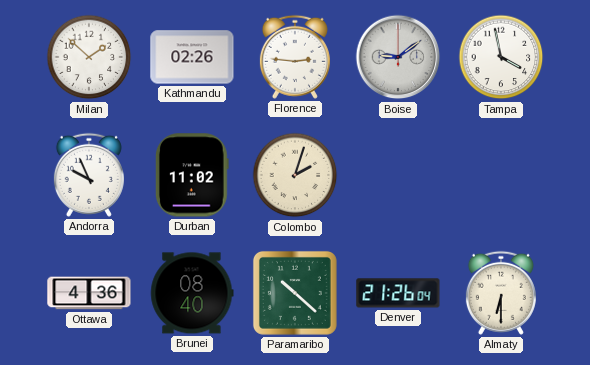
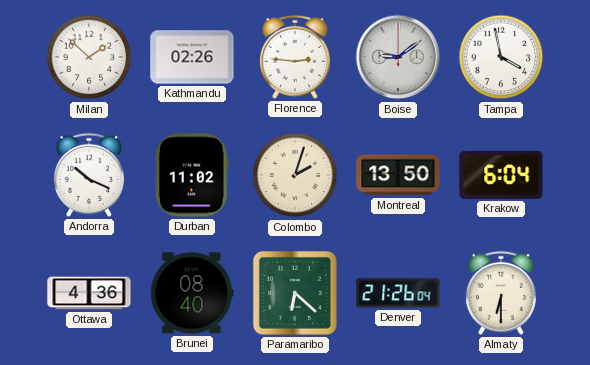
Andorra: 9:56 -> 10:19
Montreal: none -> 13:50
Krakow: none -> 6:04
Paramaribo: 10:22 -> 6:22
